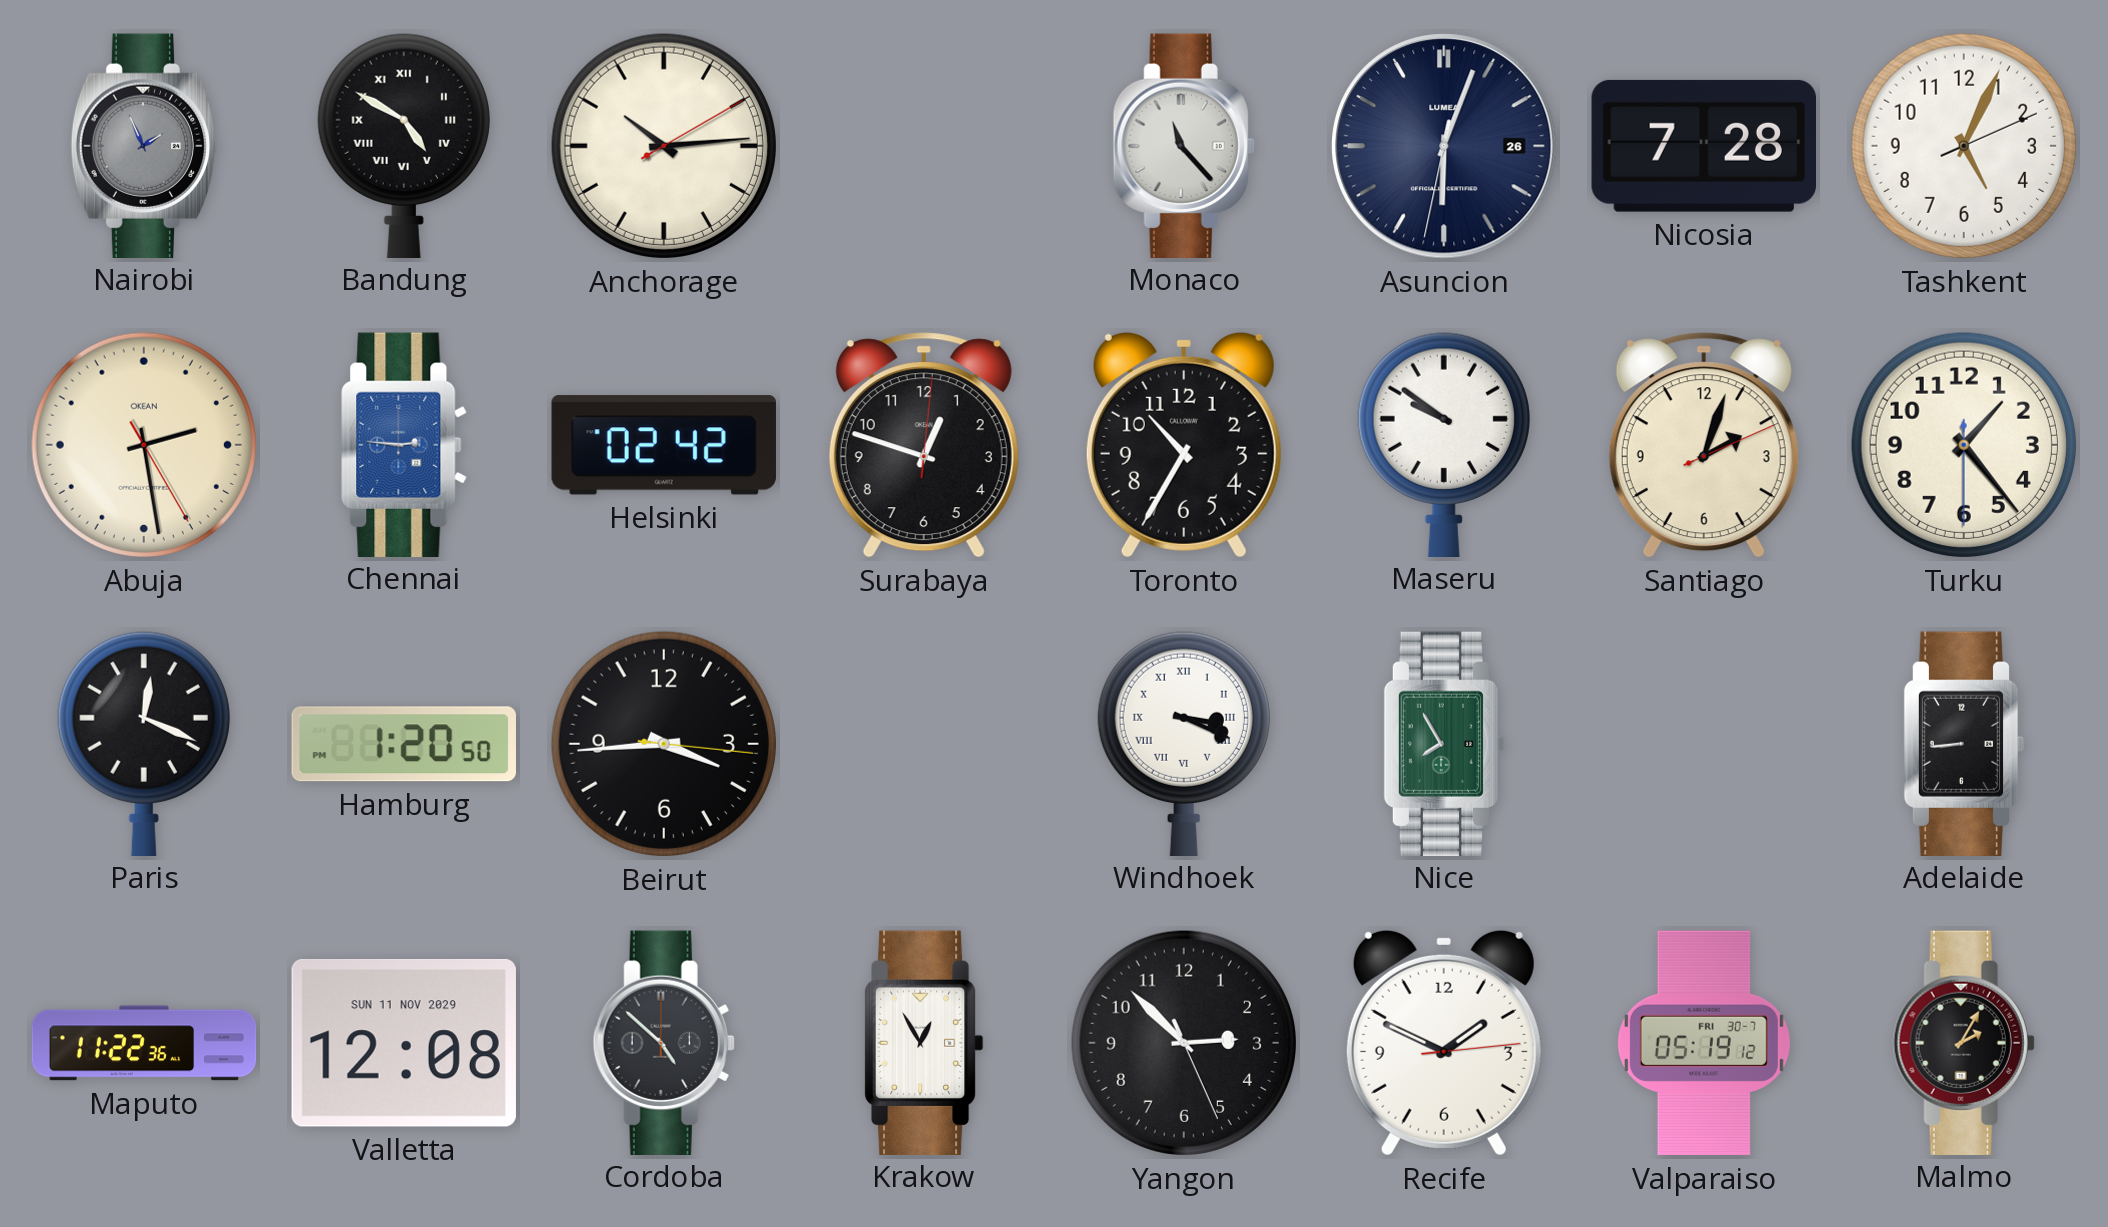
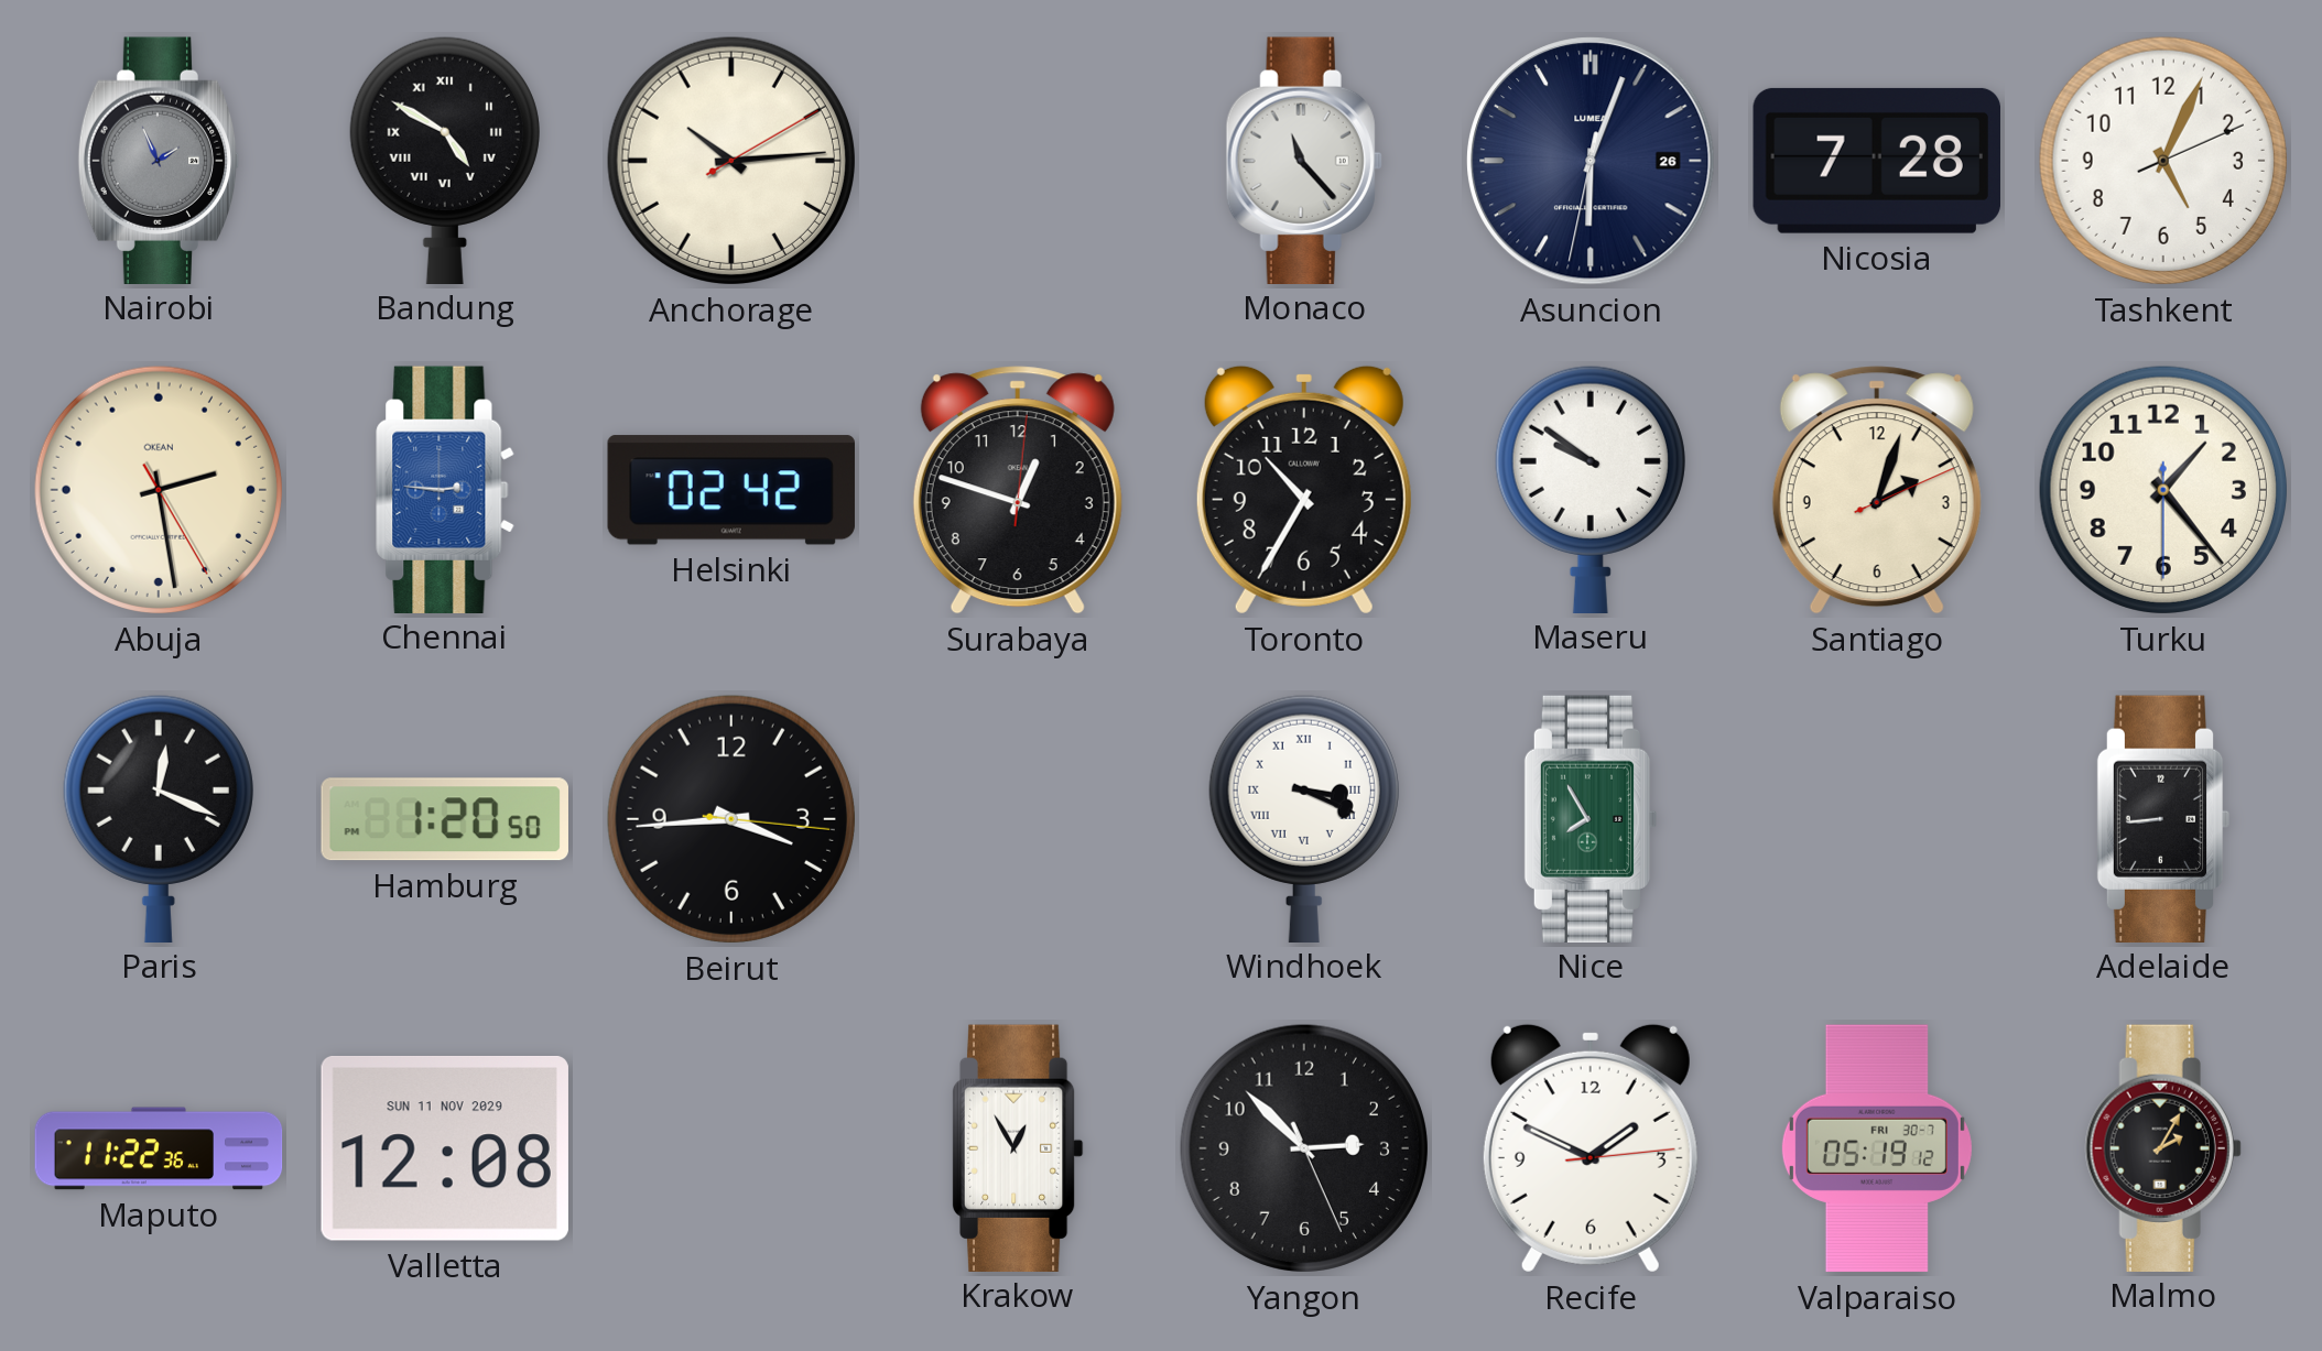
Cordoba: 4:52 -> none
